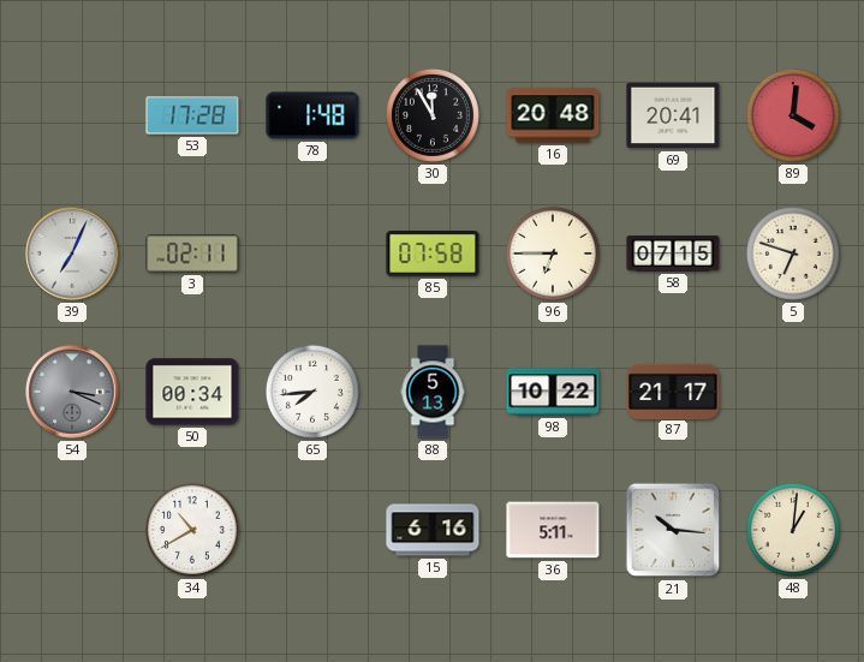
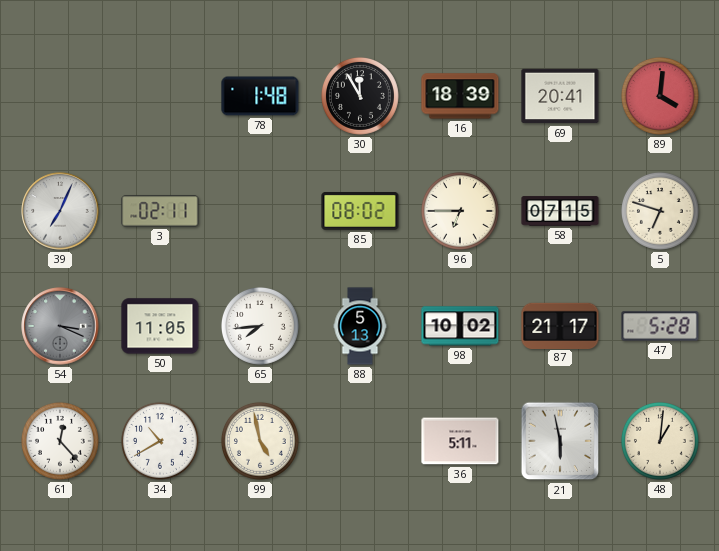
53: 17:28 -> none
16: 20:48 -> 18:39
85: 07:58 -> 08:02
50: 00:34 -> 11:05
98: 10:22 -> 10:02
47: none -> 5:28
61: none -> 12:23
99: none -> 4:58
15: 6:16 -> none
21: 10:16 -> 5:58
